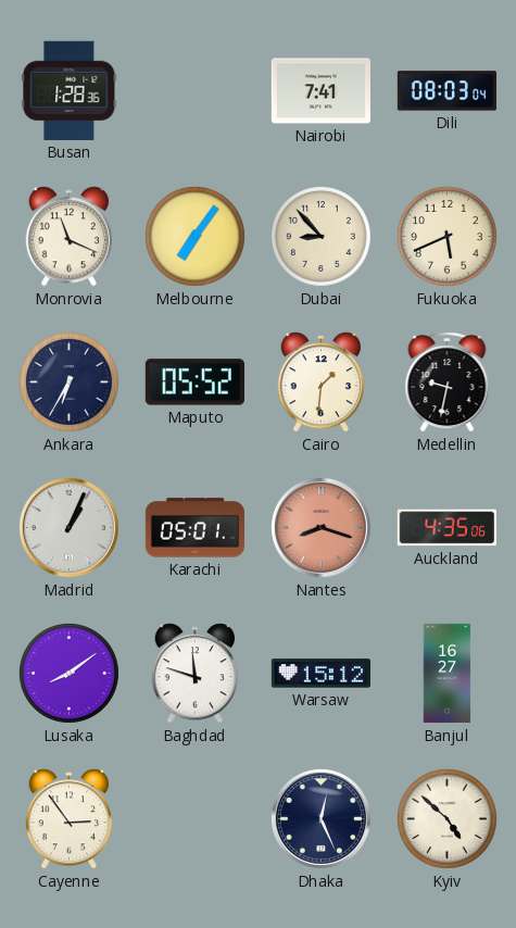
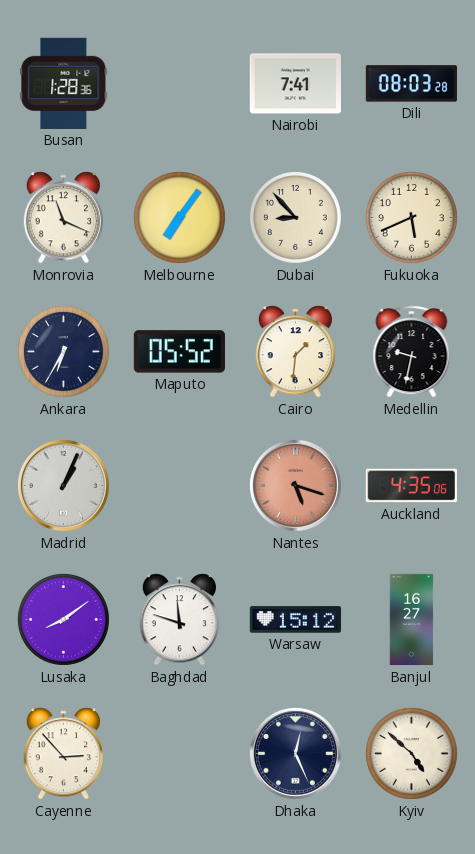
Dili: 08:03:04 -> 08:03:28
Karachi: 05:01 -> none
Nantes: 8:18 -> 5:18
Cayenne: 2:54 -> 2:53
